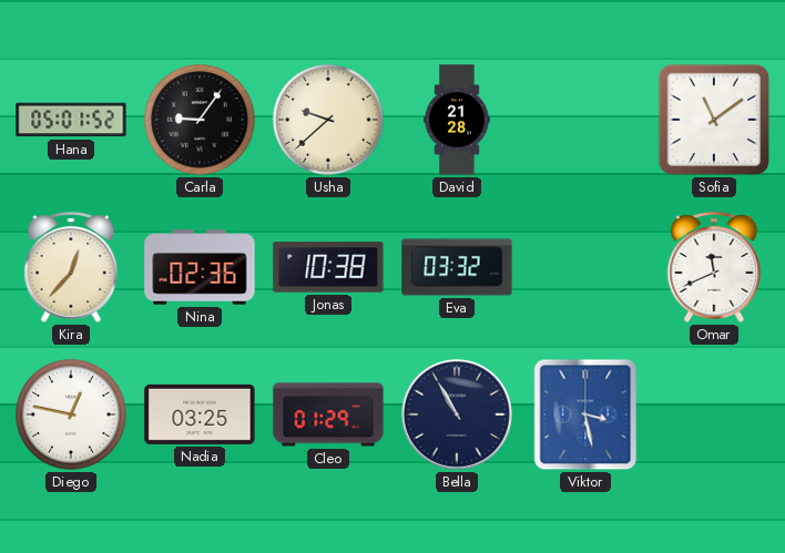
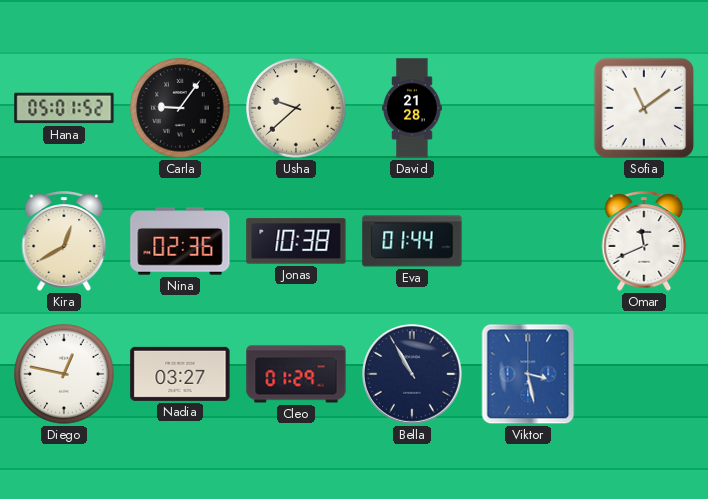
Kira: 12:37 -> 12:40
Eva: 03:32 -> 01:44
Nadia: 03:25 -> 03:27
